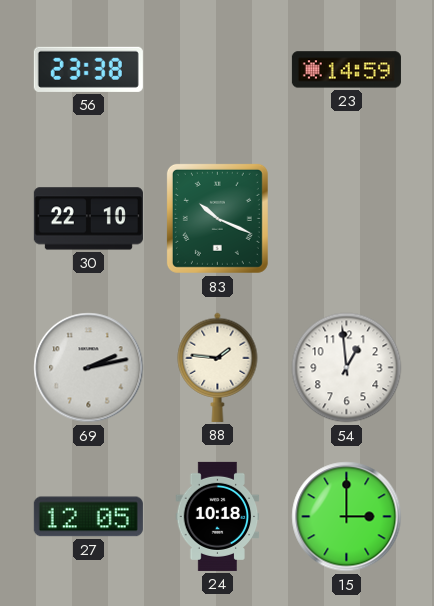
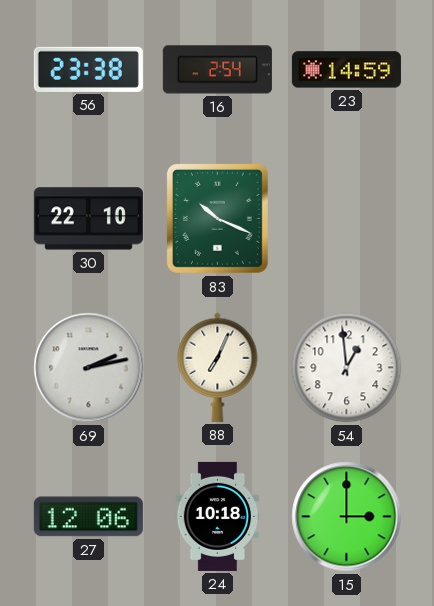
16: none -> 2:54
88: 1:46 -> 7:04
27: 12:05 -> 12:06
